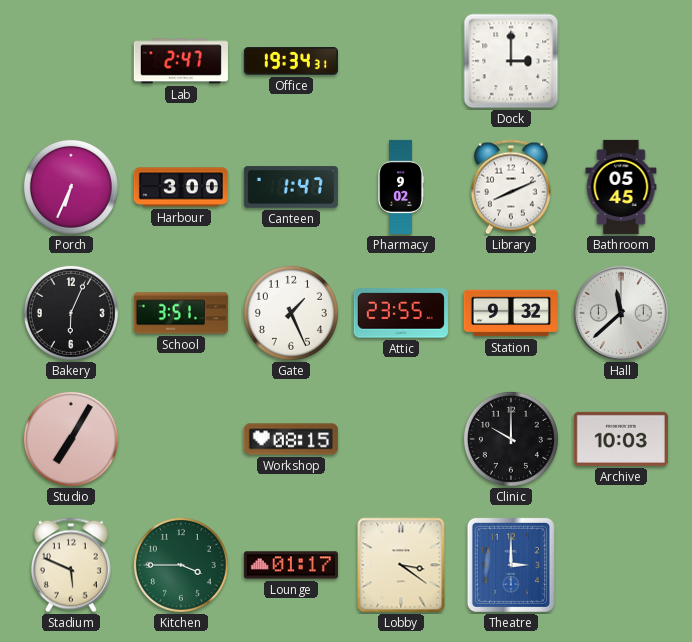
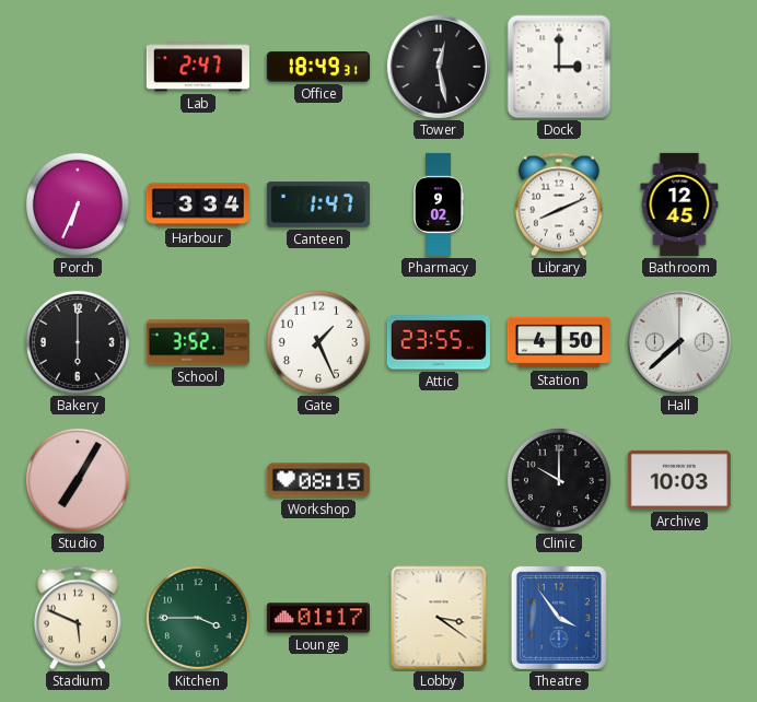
Office: 19:34 -> 18:49
Tower: none -> 12:28
Harbour: 3:00 -> 3:34
Bathroom: 05:45 -> 12:45
Bakery: 6:04 -> 6:00
School: 3:51 -> 3:52
Station: 9:32 -> 4:50
Hall: 11:38 -> 7:38
Theatre: 3:00 -> 3:54
